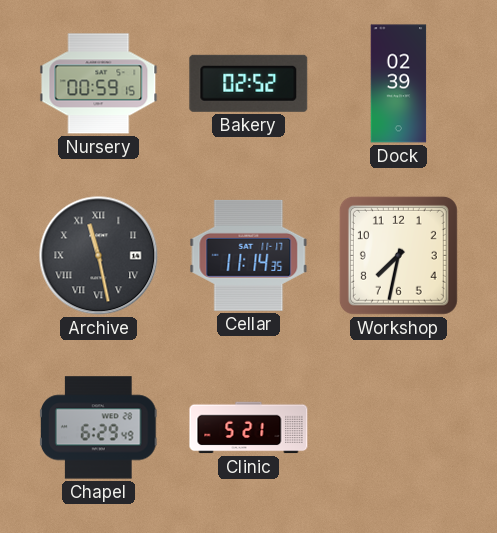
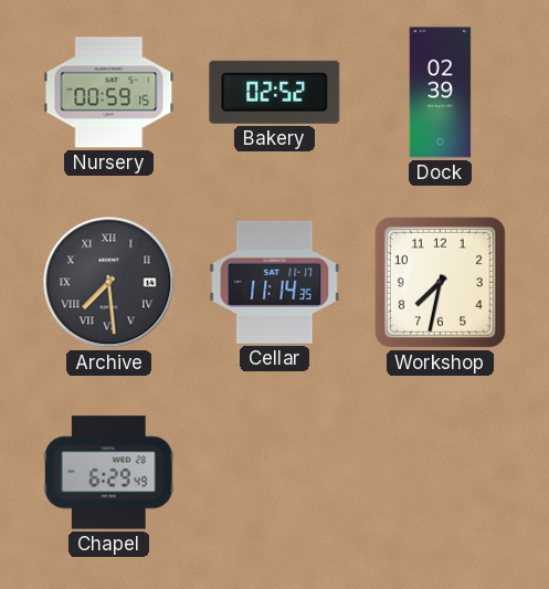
Archive: 11:28 -> 7:29
Clinic: 5:21 -> none
